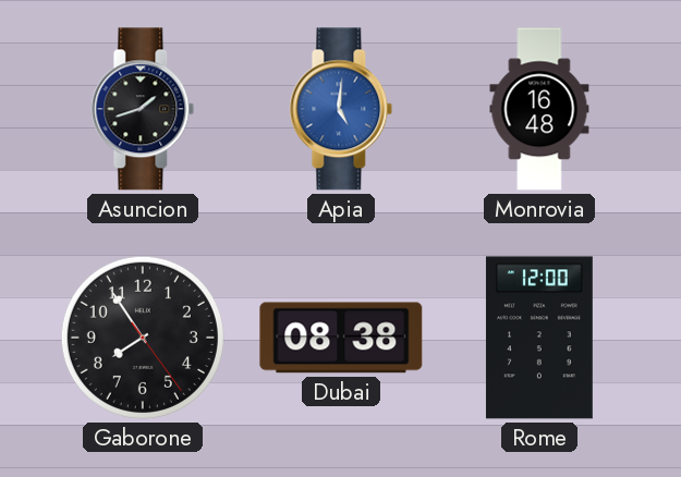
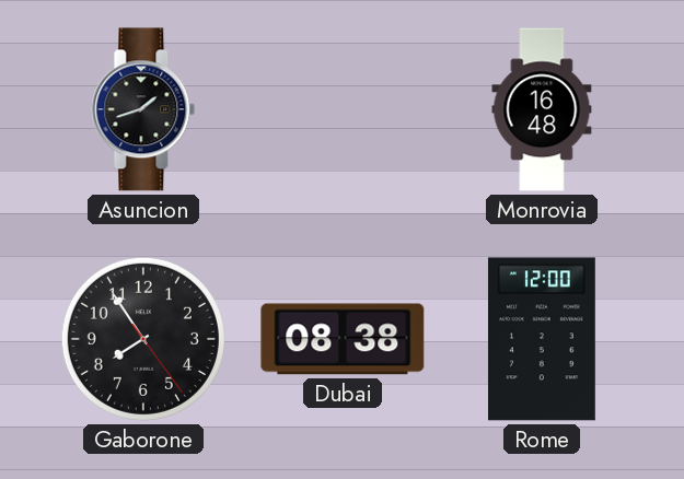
Apia: 5:01 -> none
